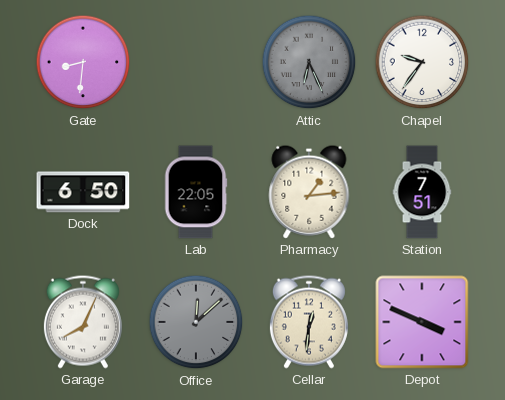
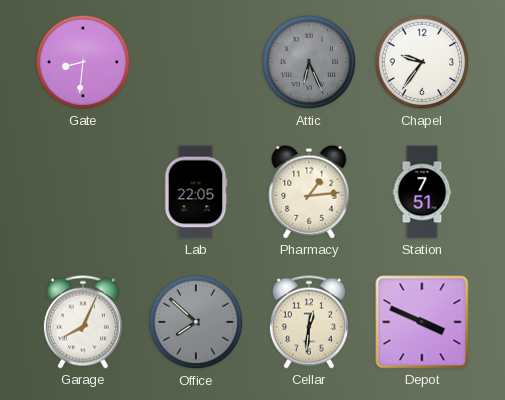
Dock: 6:50 -> none
Office: 12:08 -> 7:52
